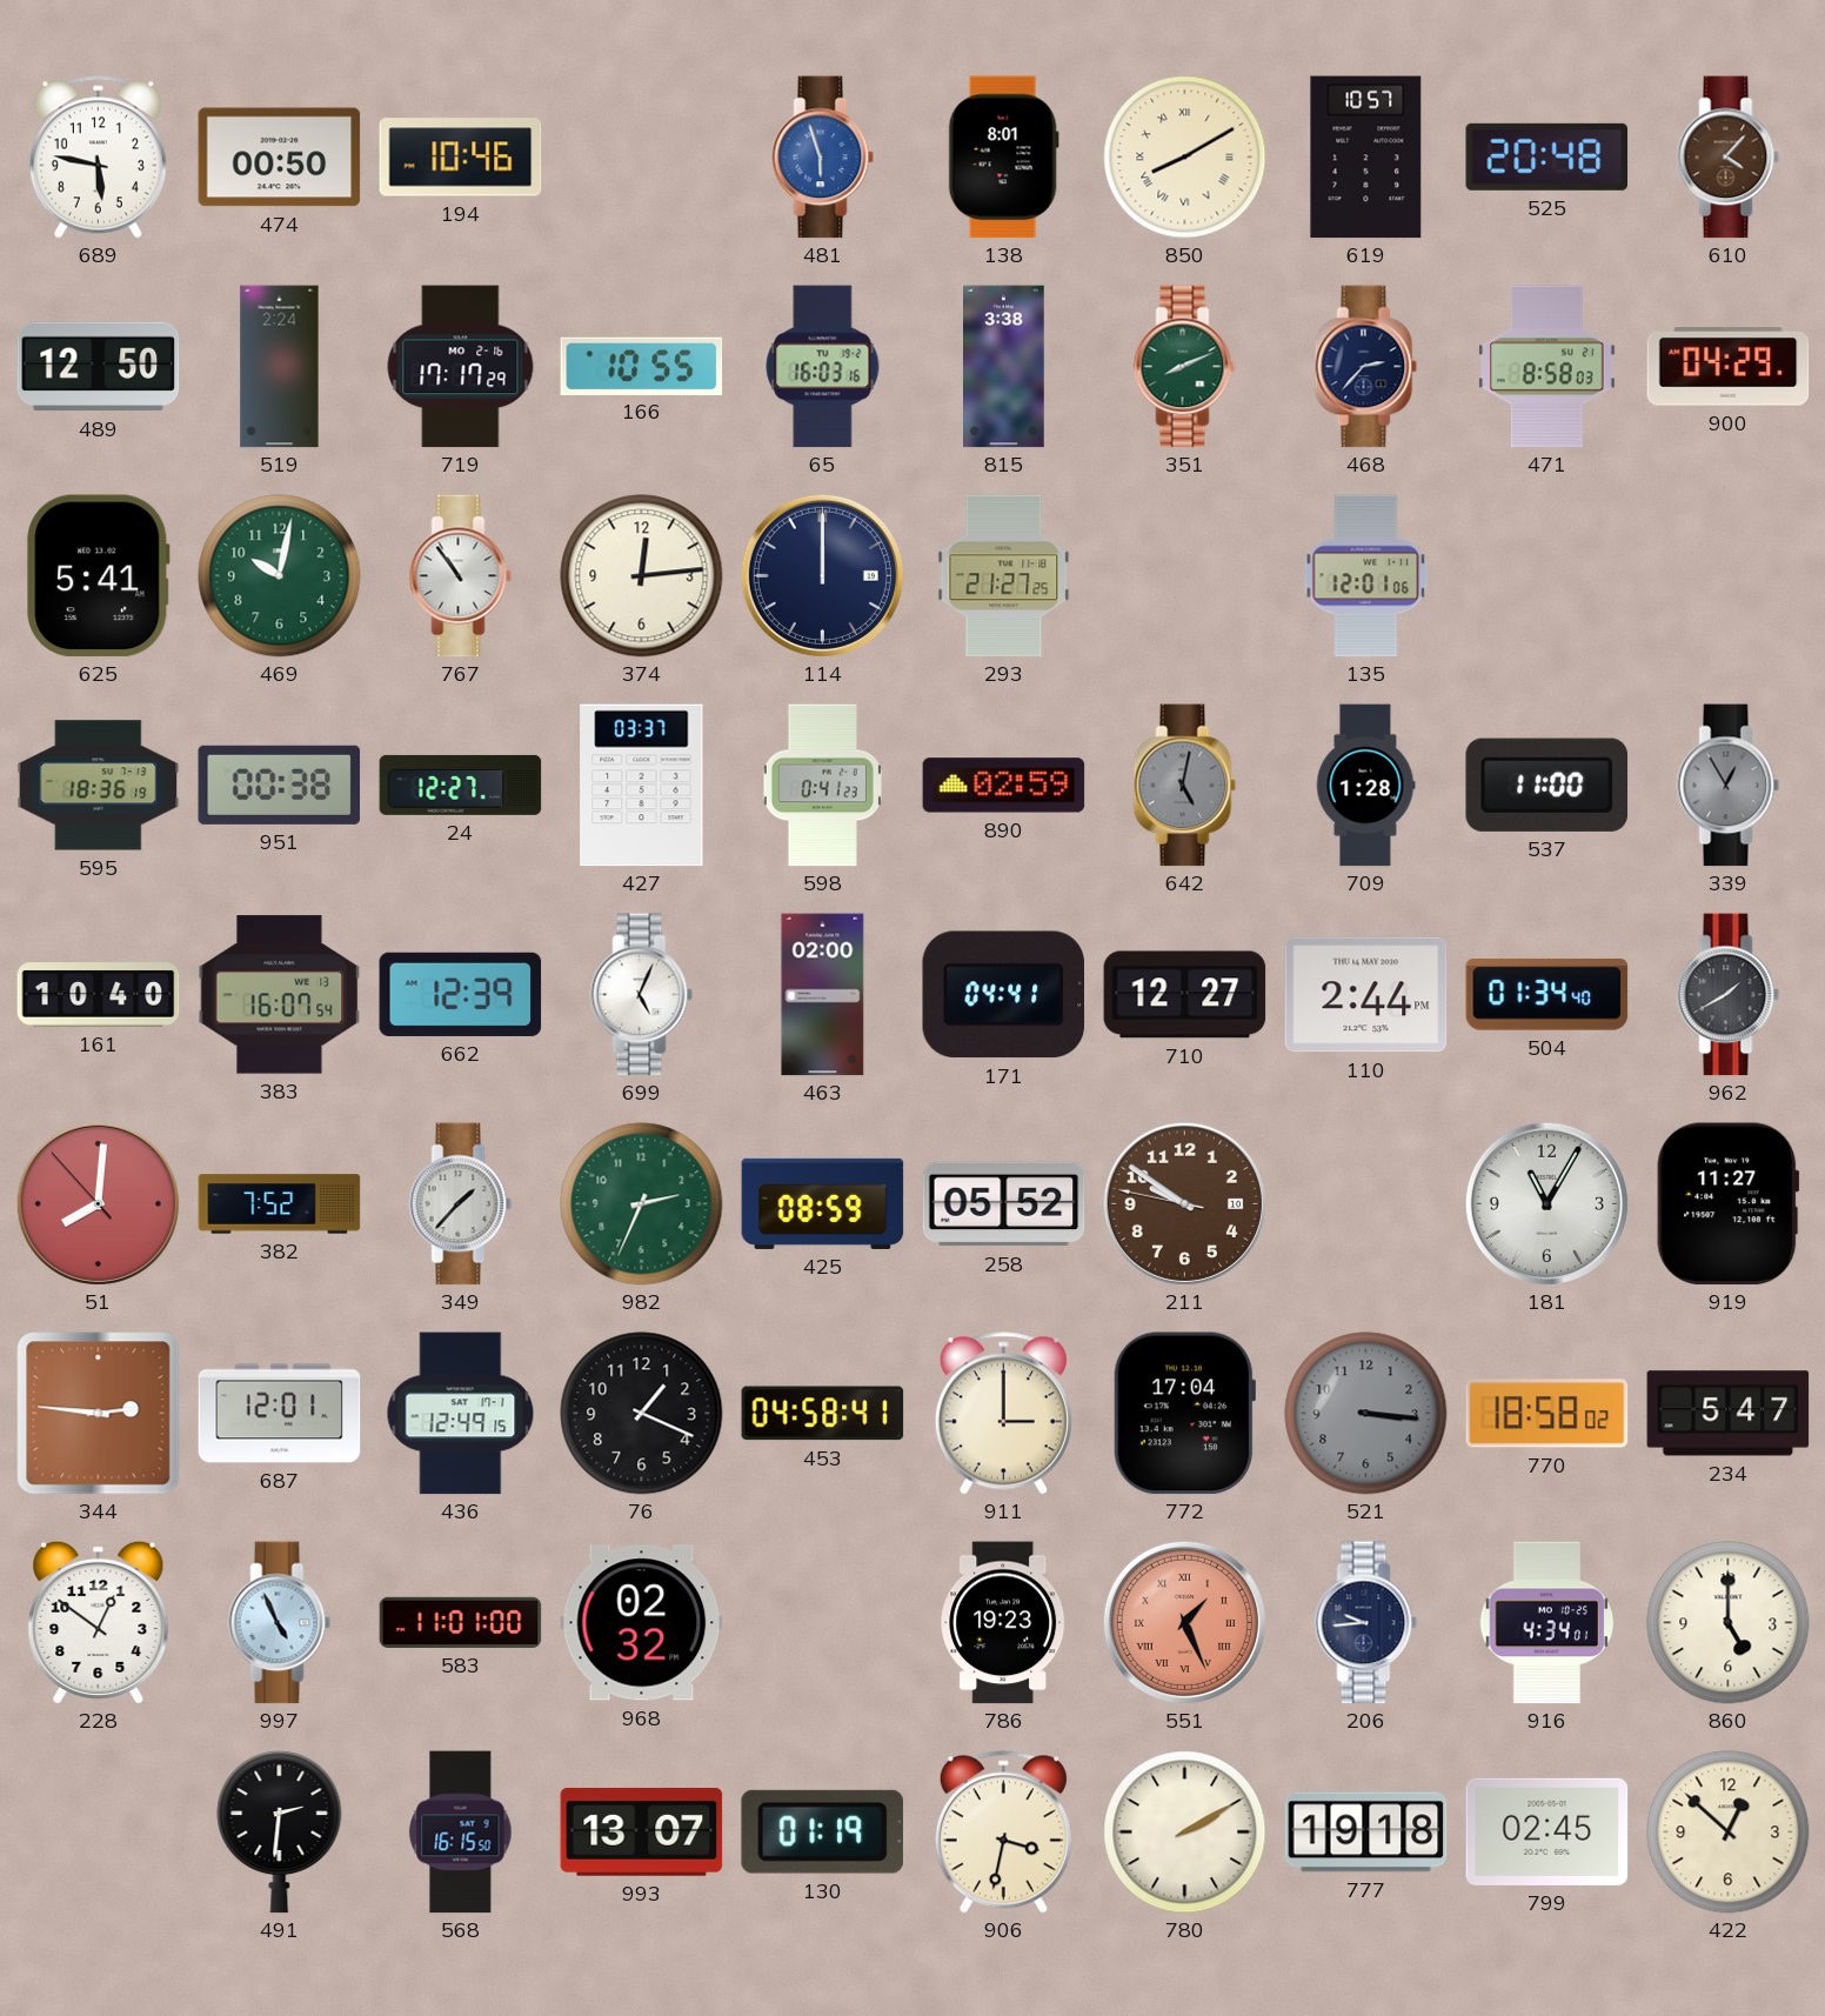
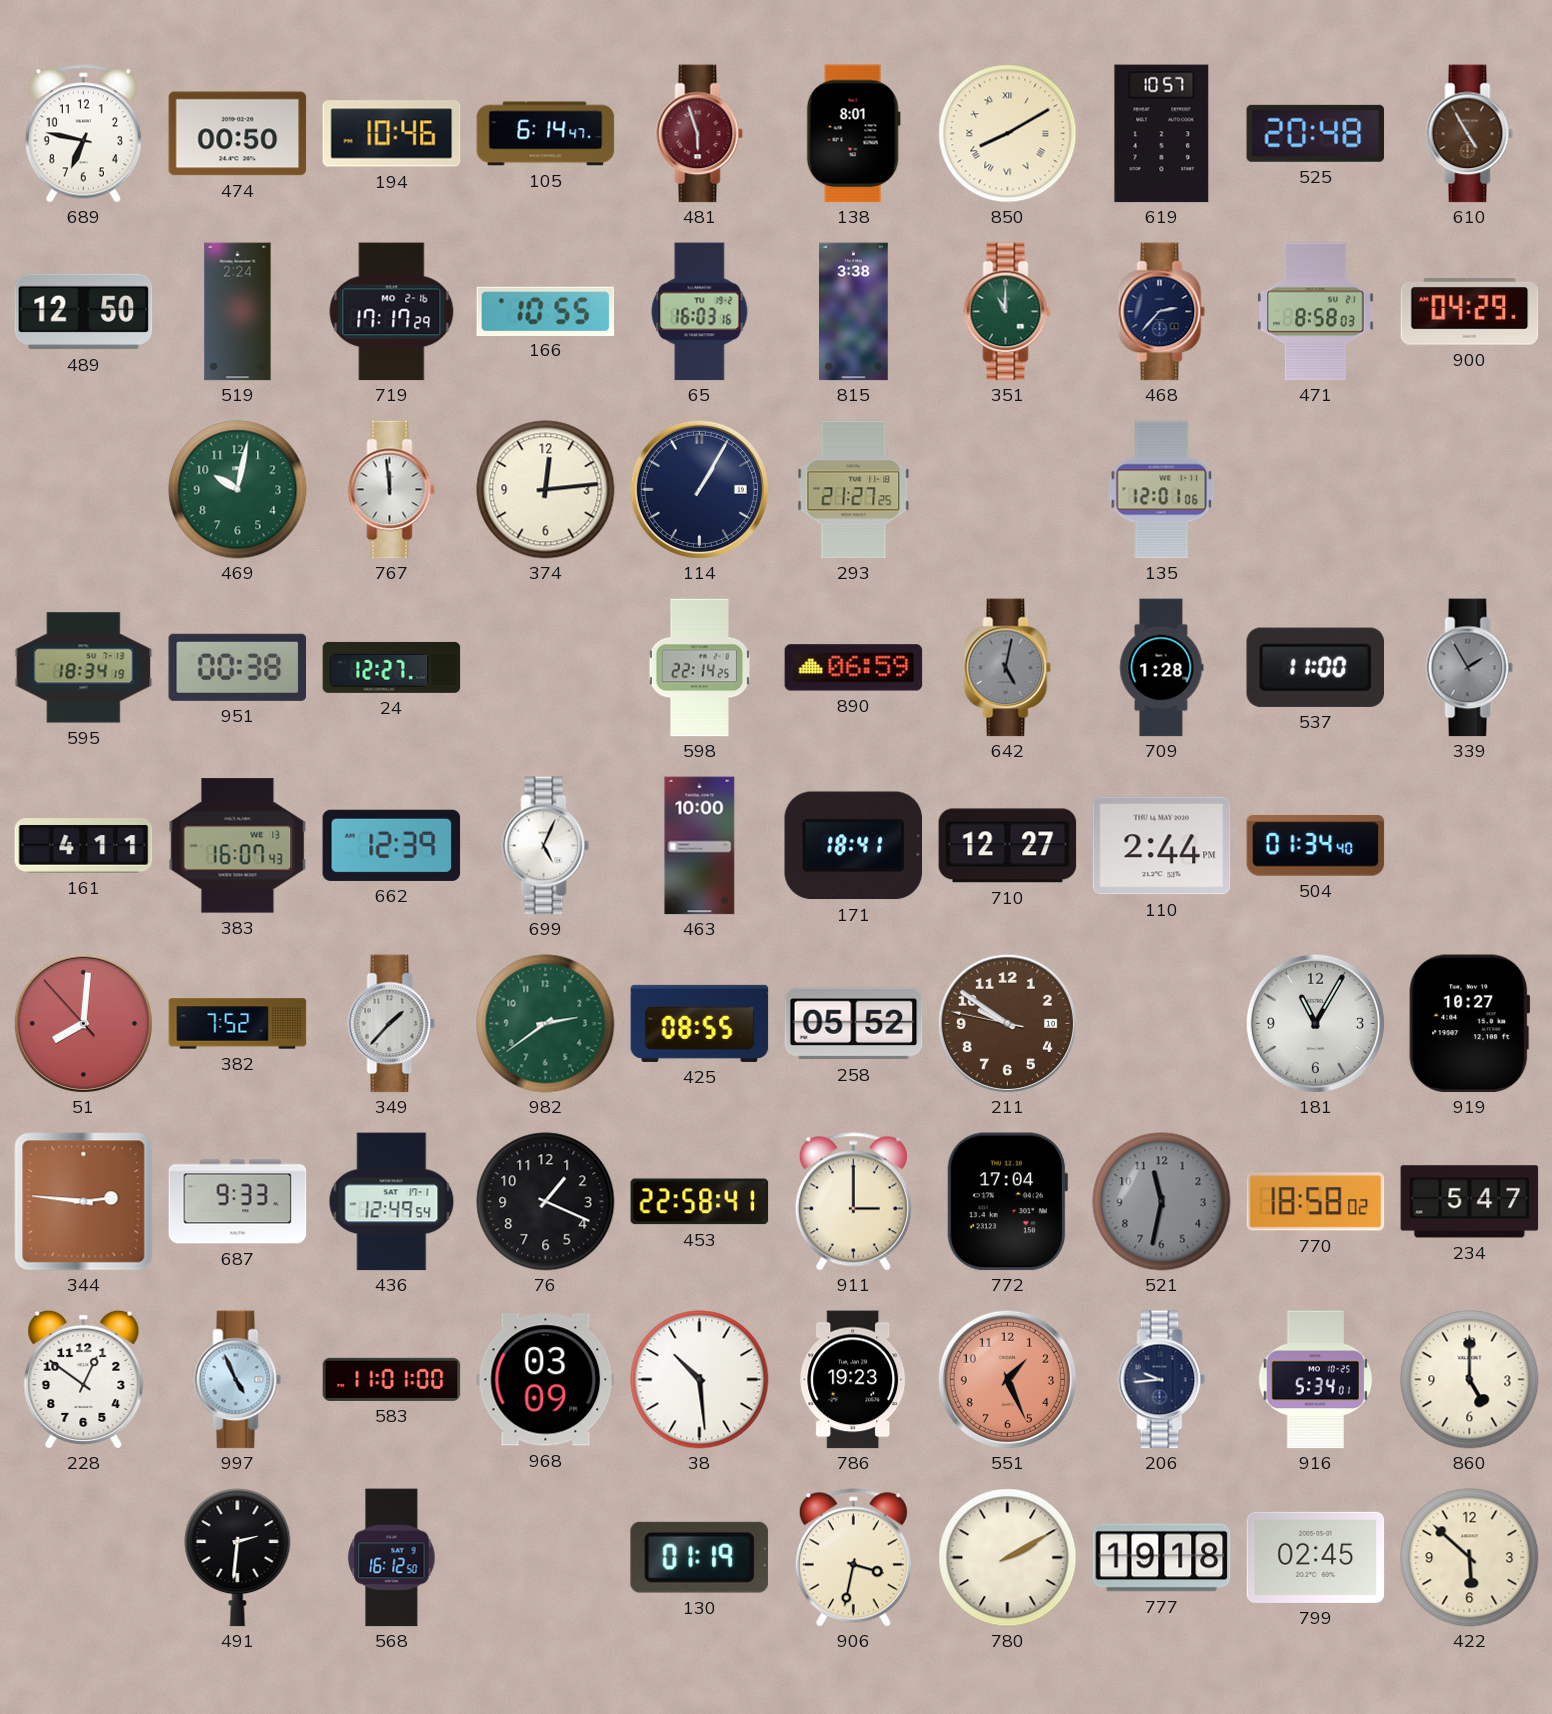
689: 5:47 -> 6:47
105: none -> 6:14
481 dial: blue -> burgundy
610: 4:07 -> 4:55
351: 8:11 -> 11:00
625: 5:41 -> none
767: 10:54 -> 11:59
114: 12:00 -> 1:05
595: 18:36 -> 18:34
427: 03:37 -> none
598: 0:41 -> 22:14
890: 02:59 -> 06:59
339: 12:55 -> 1:55
161: 10:40 -> 4:11
383: 16:07:54 -> 16:07:43
463: 02:00 -> 10:00
171: 04:41 -> 18:41
962: 1:40 -> none
982: 2:34 -> 2:39
425: 08:59 -> 08:55
919: 11:27 -> 10:27
687: 12:01 -> 9:33
436: 12:49:15 -> 12:49:54
453: 04:58 -> 22:58
521: 3:16 -> 11:32
968: 02:32 -> 03:09
38: none -> 10:29
551 numerals: Roman -> Arabic
916: 4:34 -> 5:34
568: 16:15 -> 16:12
993: 13:07 -> none
422: 12:52 -> 5:52
